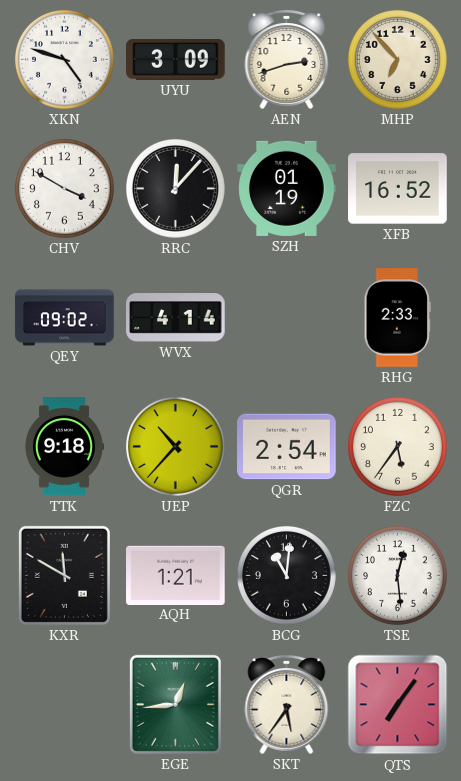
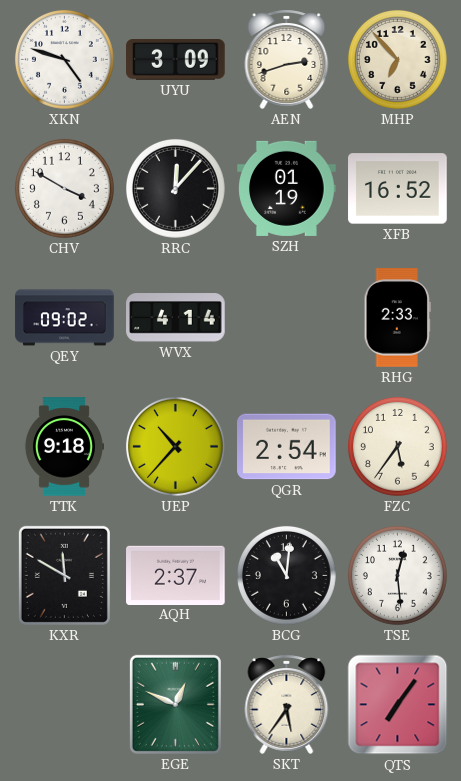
AQH: 1:21 -> 2:37
EGE: 12:44 -> 12:49
